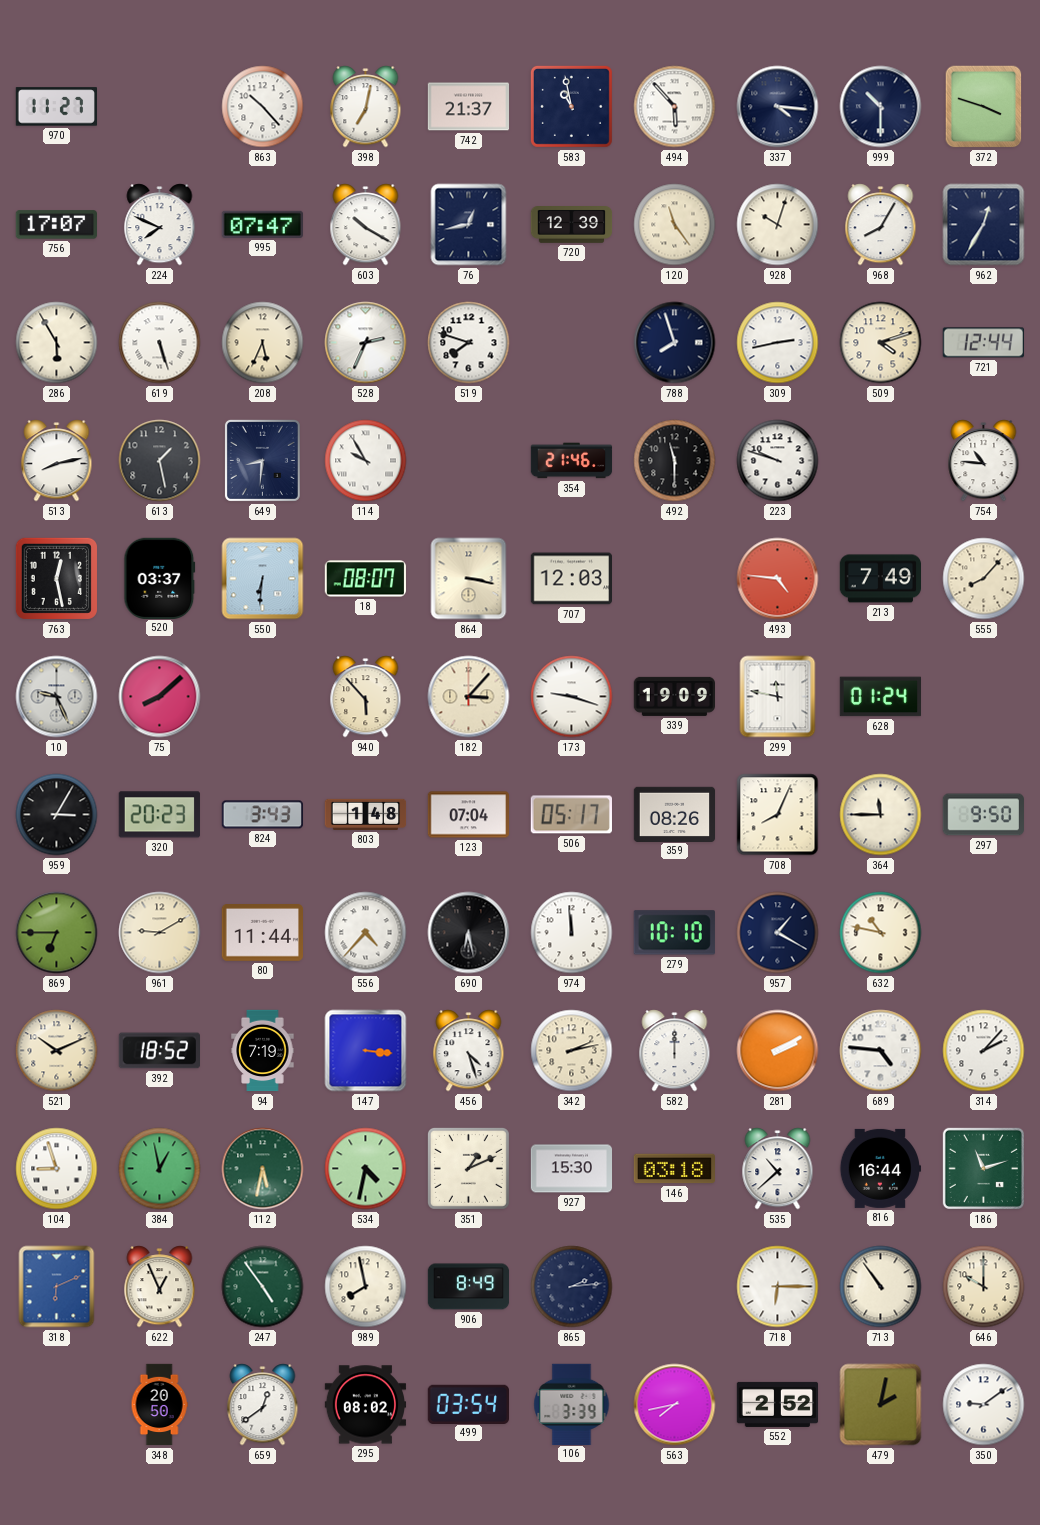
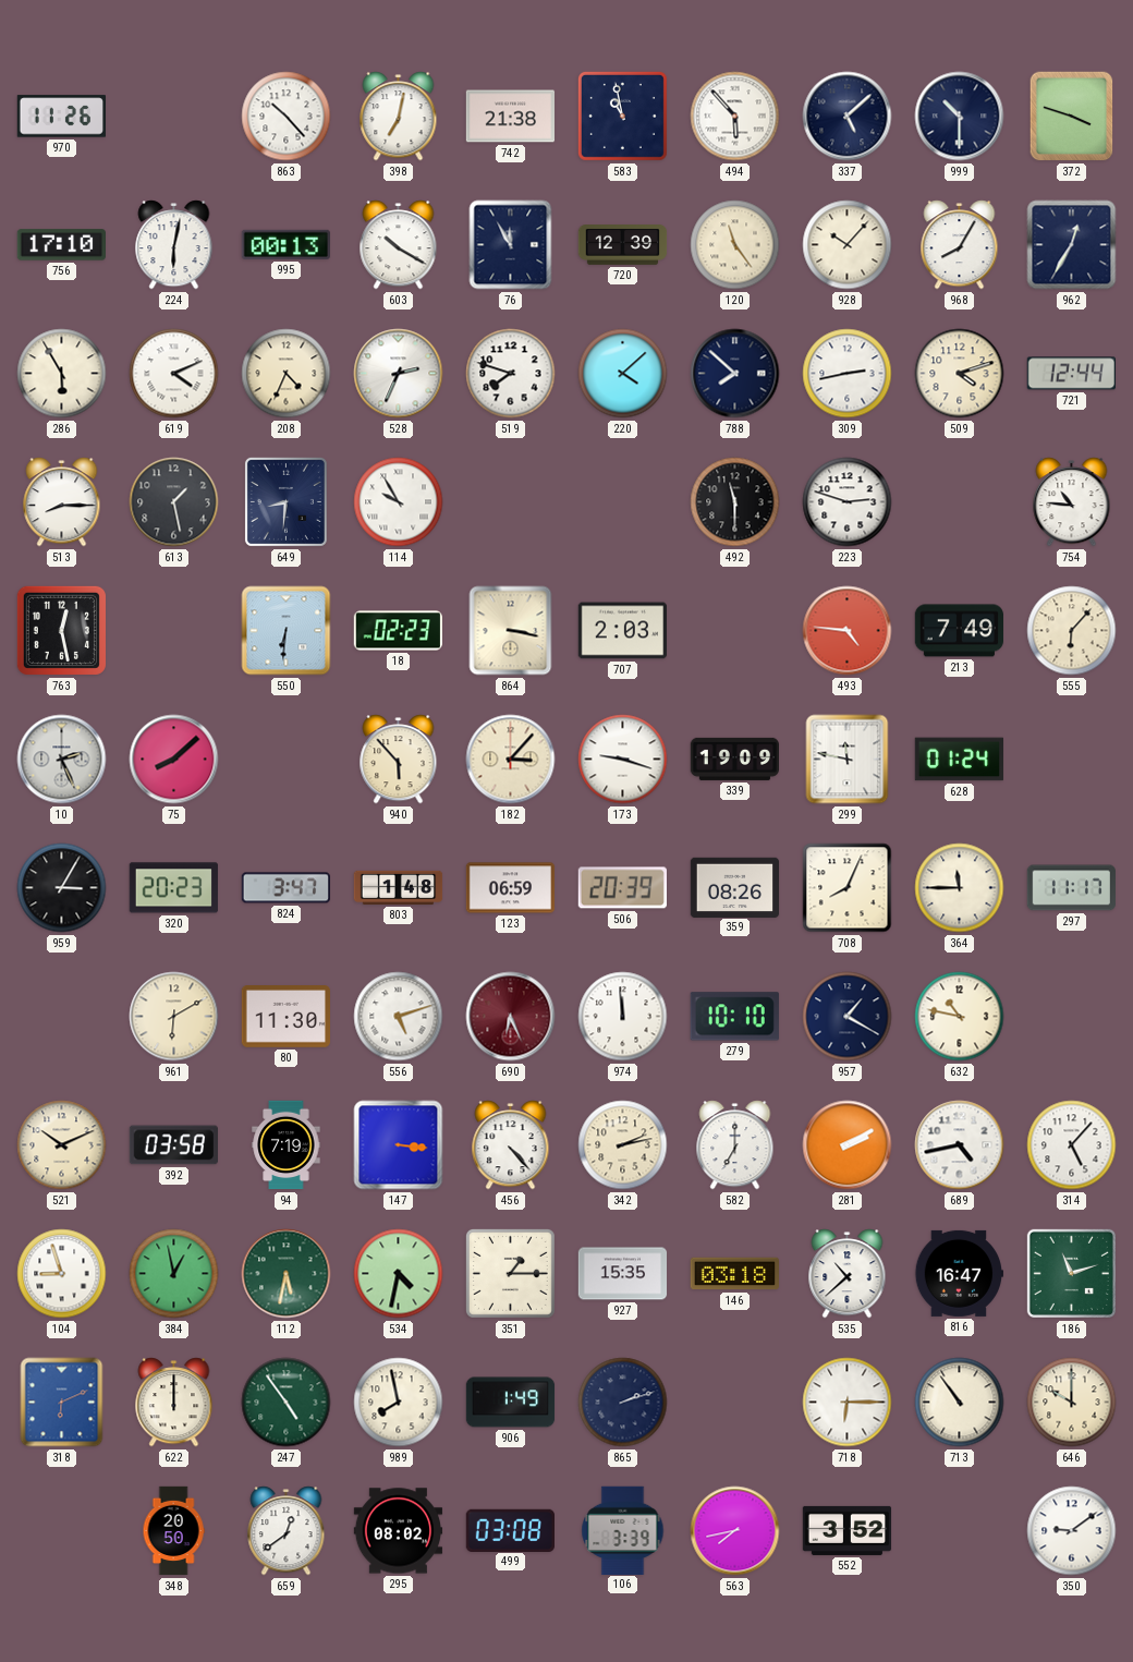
970: 11:27 -> 11:26
742: 21:37 -> 21:38
337: 4:16 -> 5:08
756: 17:07 -> 17:10
224: 7:49 -> 6:02
995: 07:47 -> 00:13
76: 12:43 -> 11:55
928: 10:03 -> 10:07
619: 5:27 -> 4:11
208: 5:34 -> 4:34
220: none -> 4:08
788: 7:57 -> 7:52
513: 8:13 -> 8:15
354: 21:46 -> none
223: 9:48 -> 2:48
520: 03:37 -> none
18: 08:07 -> 02:23
707: 12:03 -> 2:03
555: 8:07 -> 6:07
10: 9:26 -> 2:26
824: 3:43 -> 3:47
123: 07:04 -> 06:59
506: 05:17 -> 20:39
297: 9:50 -> 11:17
869: 6:45 -> none
961: 9:10 -> 6:10
80: 11:44 -> 11:30
556: 4:37 -> 5:12
690: 6:28 -> 6:26
690 dial: black -> burgundy
392: 18:52 -> 03:58
456: 4:27 -> 4:23
582: 12:00 -> 7:00
689: 4:46 -> 4:43
314: 2:07 -> 5:07
351: 1:11 -> 1:15
927: 15:30 -> 15:35
816: 16:44 -> 16:47
622: 12:56 -> 12:00
906: 8:49 -> 1:49
865: 2:14 -> 2:12
499: 03:54 -> 03:08
552: 2:52 -> 3:52
479: 2:02 -> none
